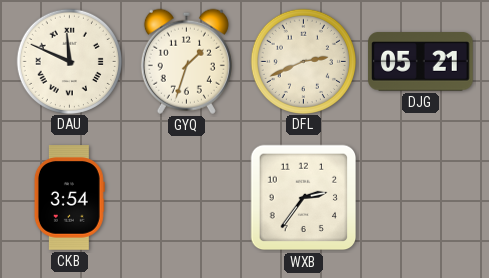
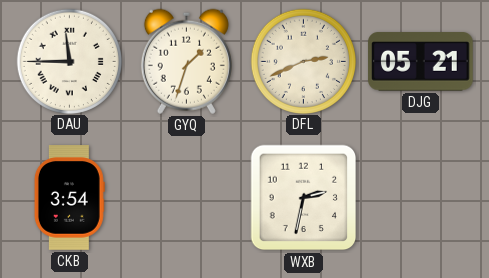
DAU: 11:49 -> 11:45
WXB: 2:36 -> 2:32
